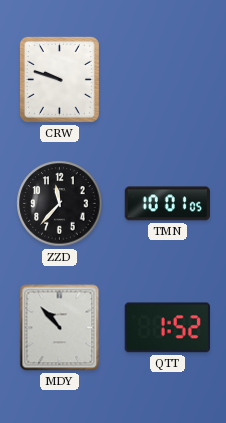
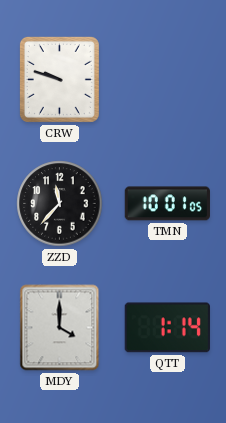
MDY: 10:53 -> 4:00
QTT: 1:52 -> 1:14
